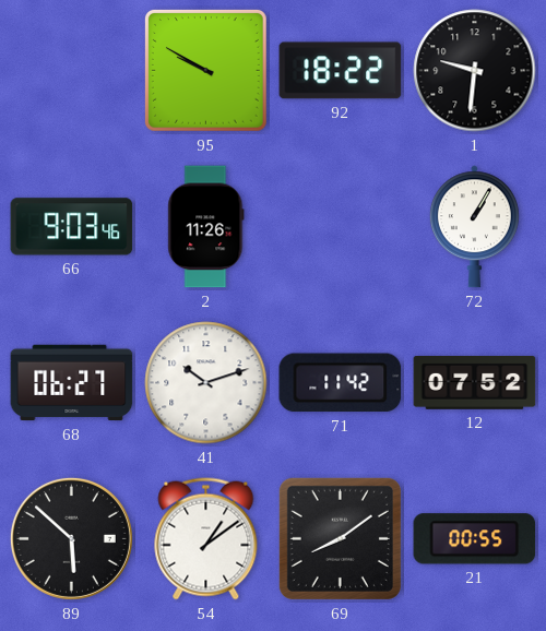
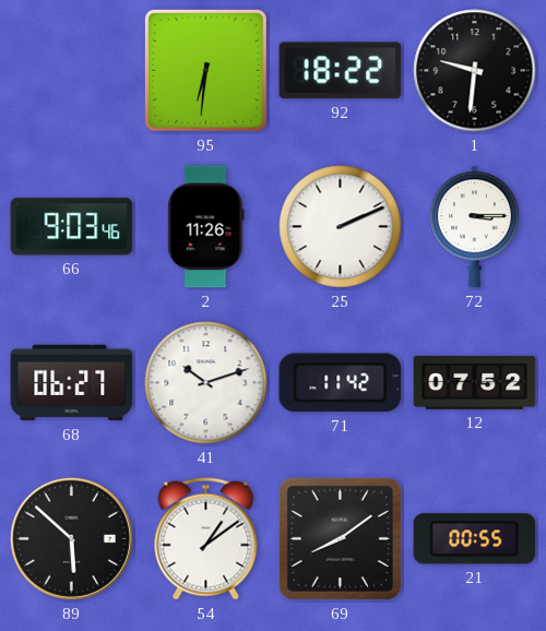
95: 9:50 -> 6:31
25: none -> 2:11
72: 1:05 -> 3:15
